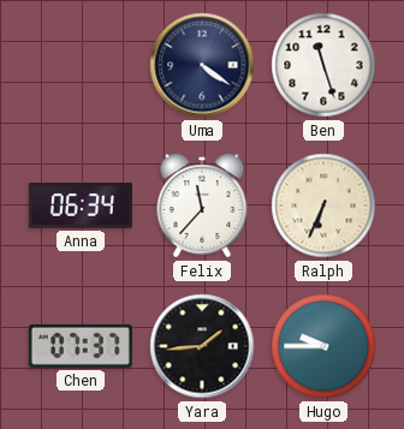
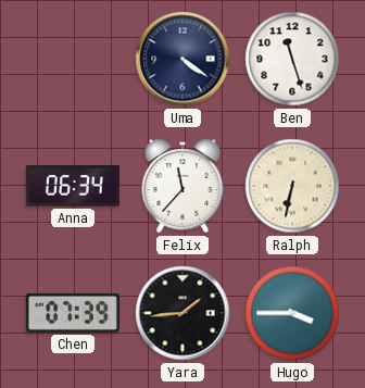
Ralph: 6:34 -> 6:32
Chen: 07:37 -> 07:39
Hugo: 9:45 -> 3:45
